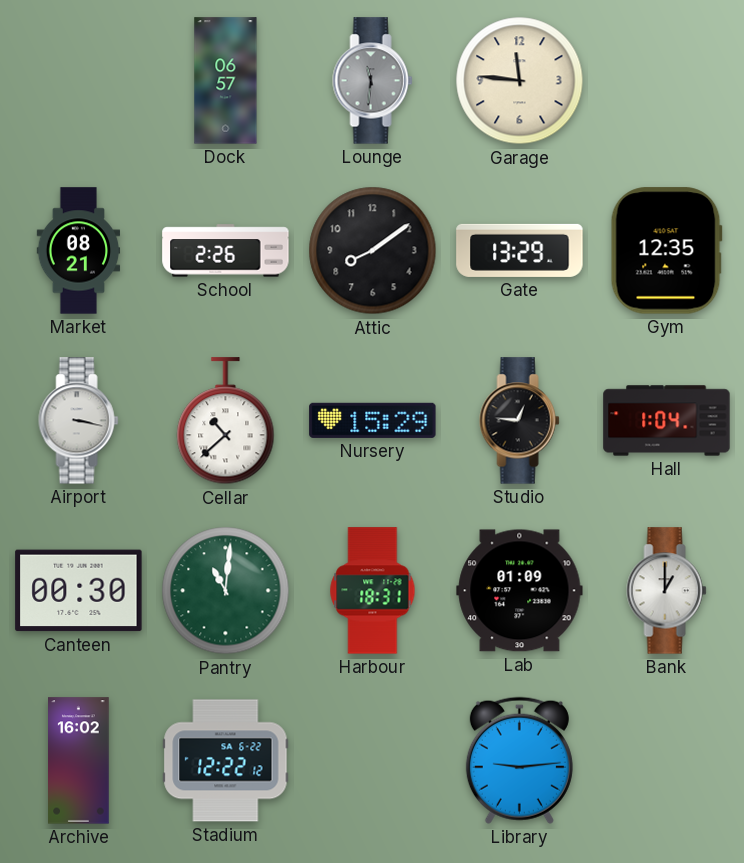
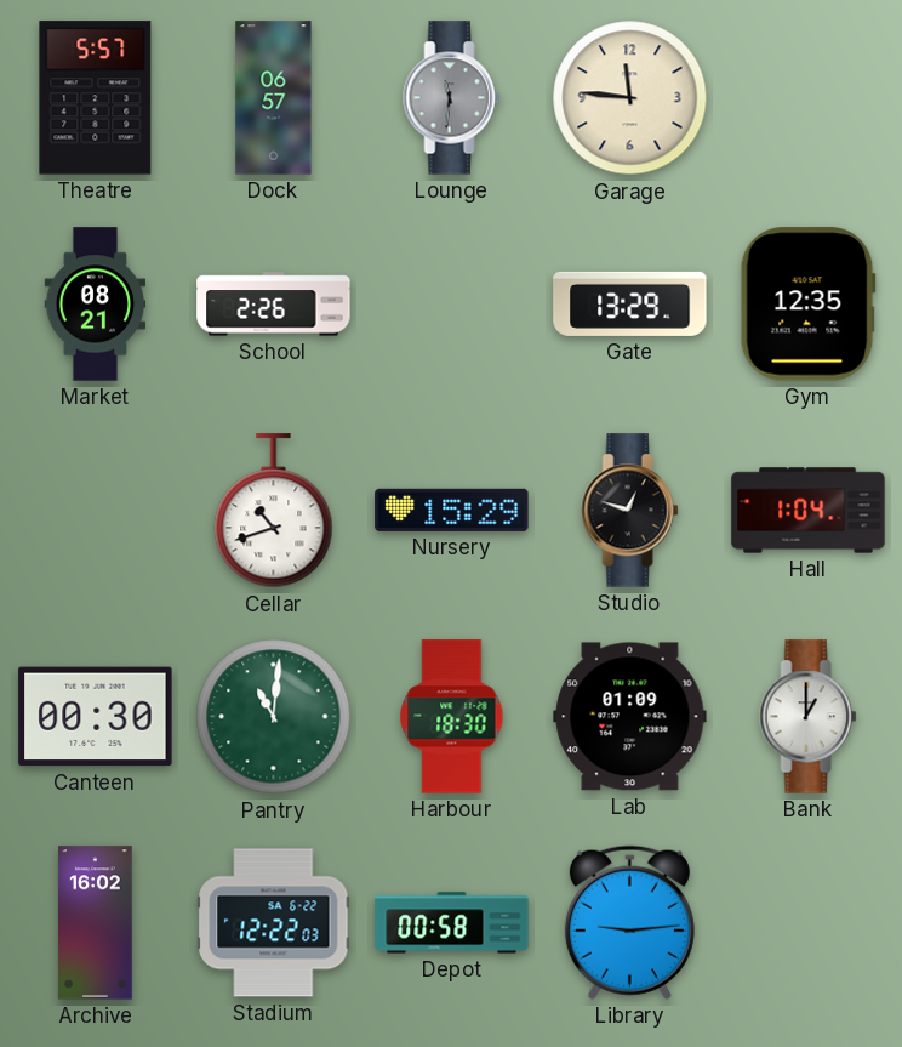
Theatre: none -> 5:57
Attic: 8:09 -> none
Airport: 3:17 -> none
Cellar: 10:38 -> 10:42
Studio: 12:46 -> 12:48
Harbour: 18:31 -> 18:30
Stadium: 12:22:12 -> 12:22:03
Depot: none -> 00:58
